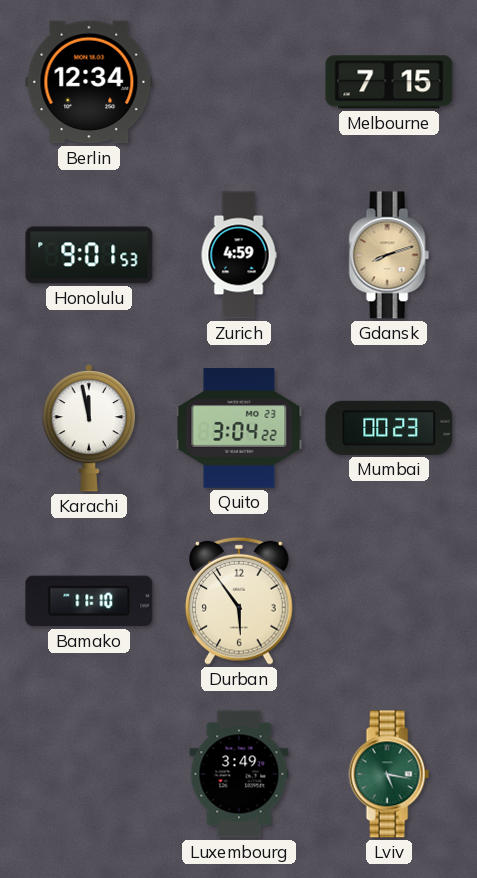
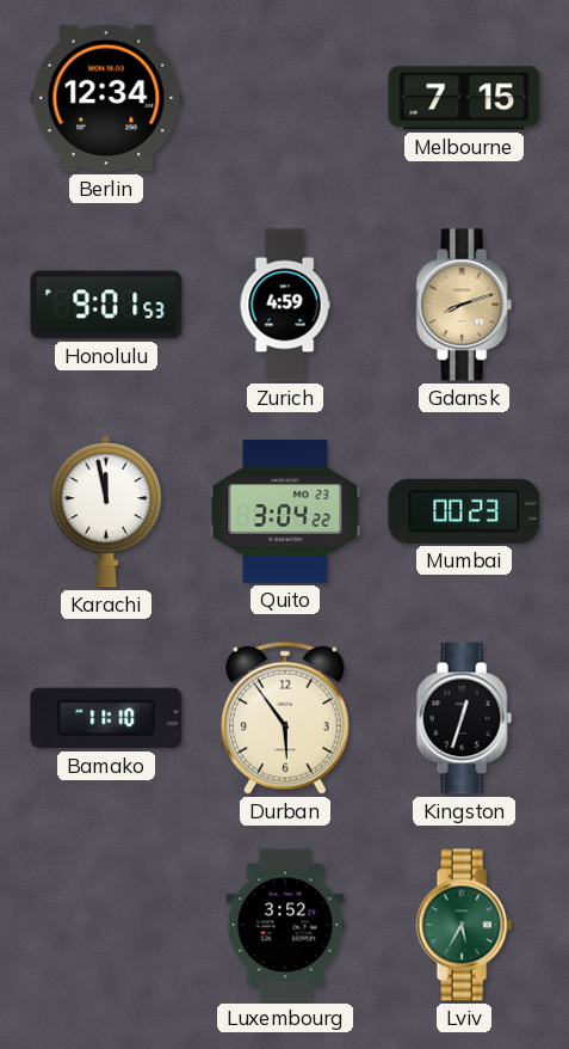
Kingston: none -> 12:33
Luxembourg: 3:49 -> 3:52
Lviv: 5:17 -> 5:35
